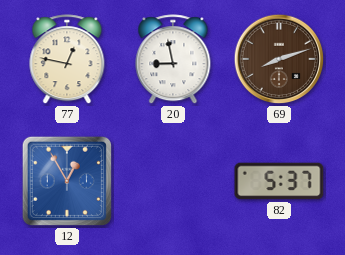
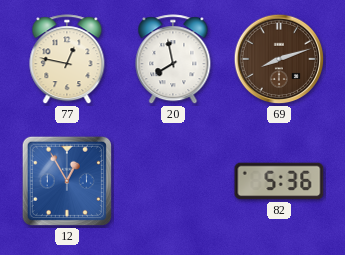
20: 8:58 -> 7:58
82: 5:37 -> 5:36
